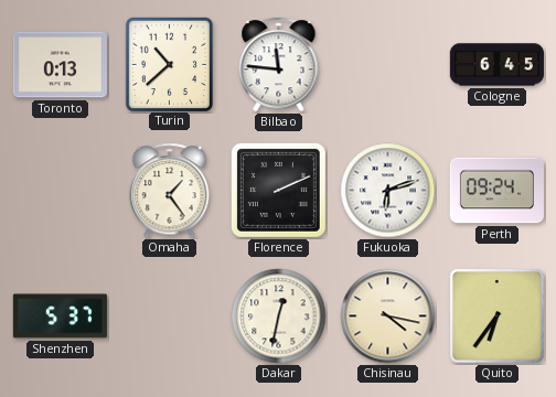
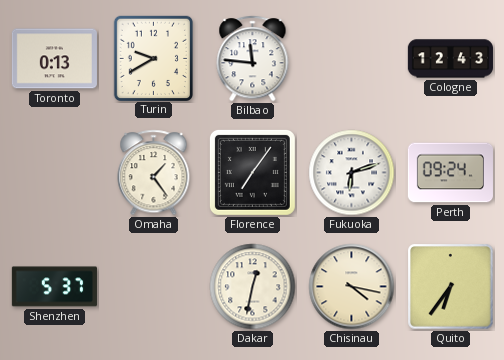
Turin: 10:38 -> 9:40
Cologne: 6:45 -> 12:43
Florence: 2:11 -> 7:06
